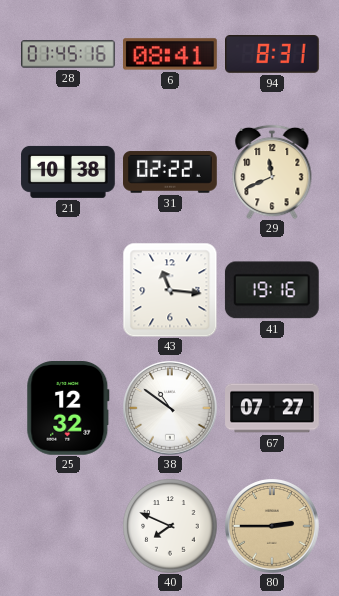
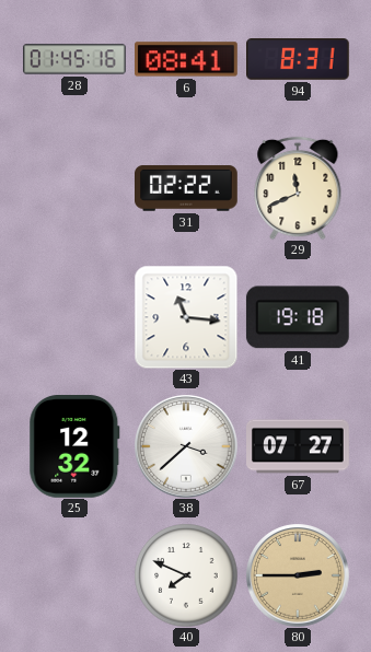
21: 10:38 -> none
41: 19:16 -> 19:18
38: 10:51 -> 3:38
